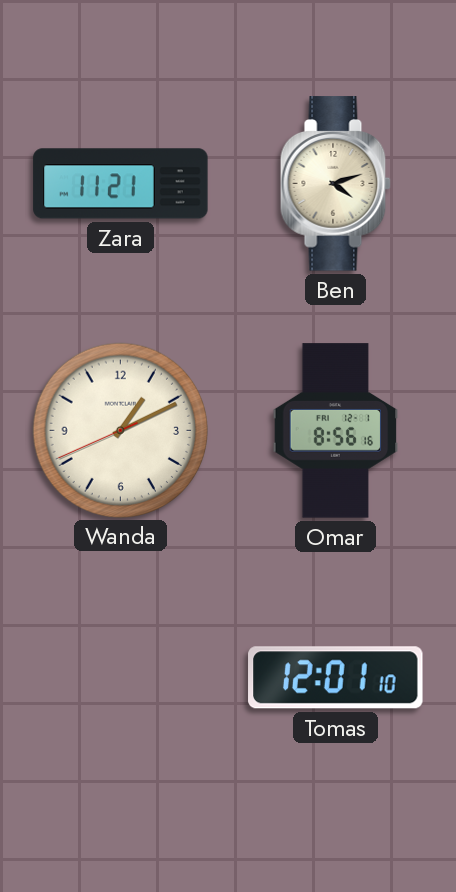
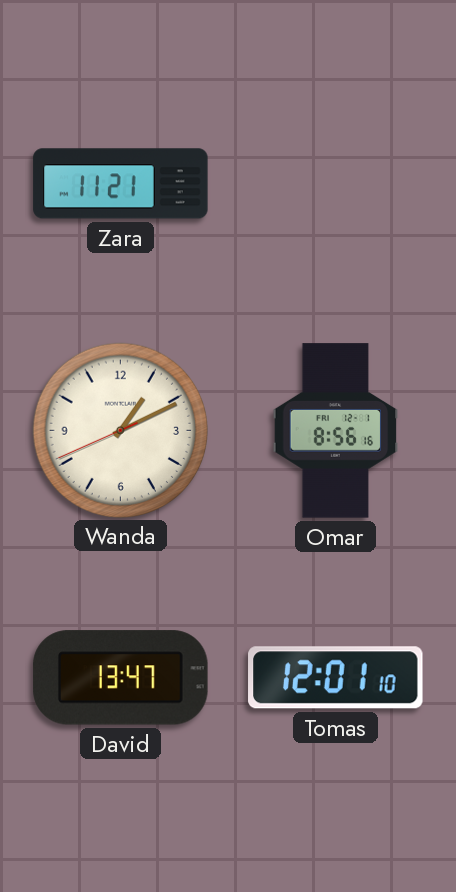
Ben: 4:12 -> none
David: none -> 13:47
